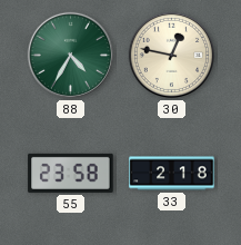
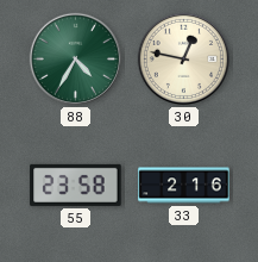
33: 2:18 -> 2:16
